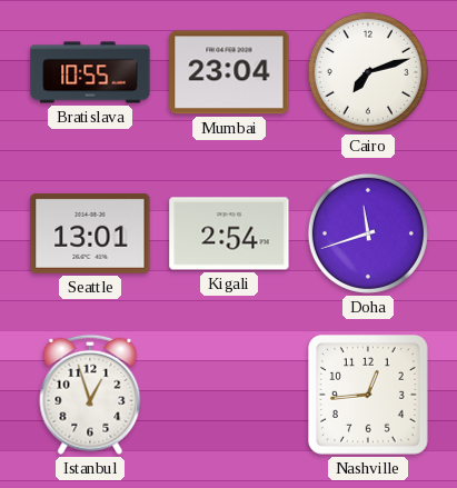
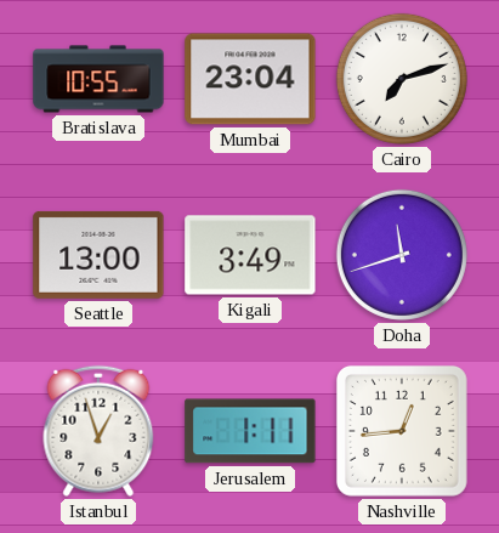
Seattle: 13:01 -> 13:00
Kigali: 2:54 -> 3:49
Jerusalem: none -> 1:11
